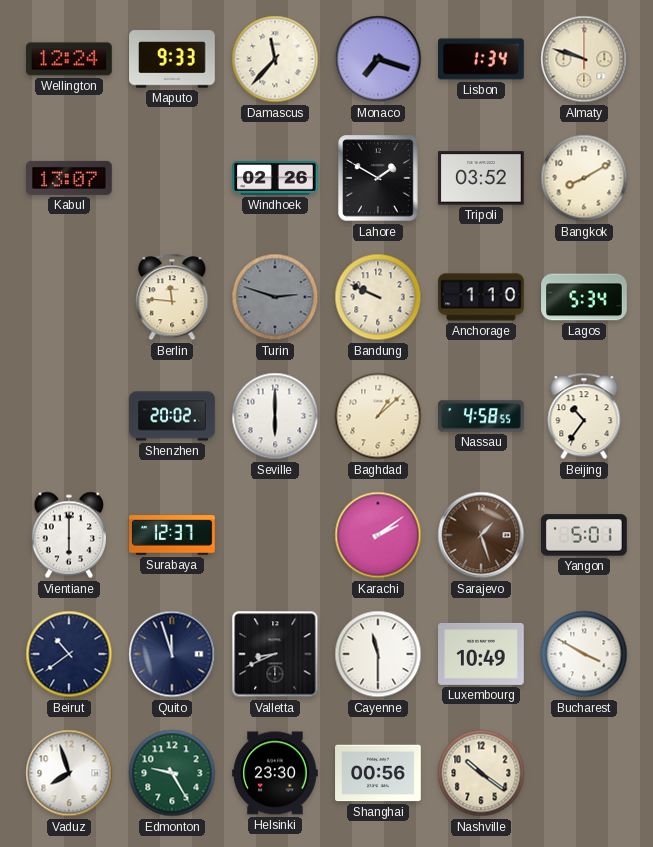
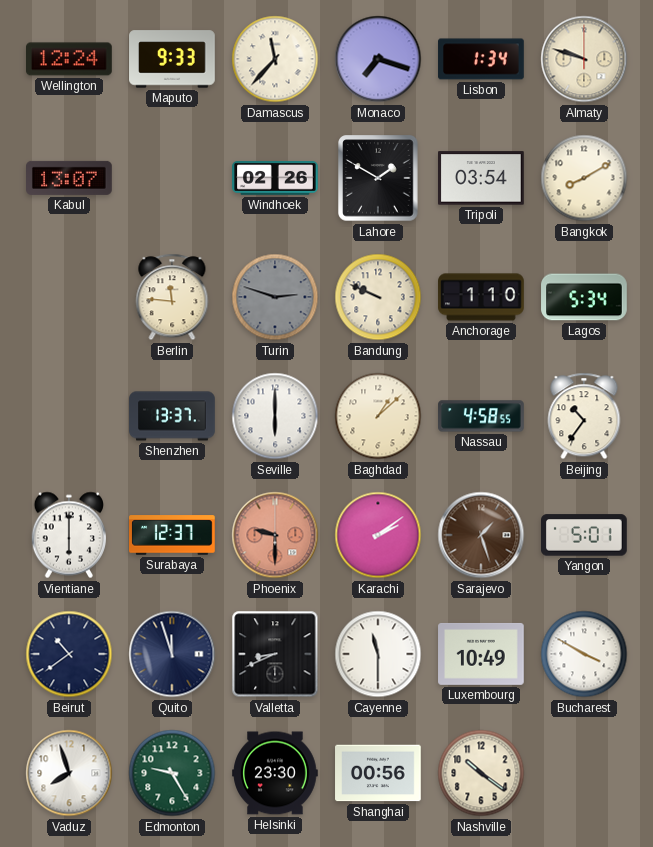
Tripoli: 03:52 -> 03:54
Shenzhen: 20:02 -> 13:37
Phoenix: none -> 9:30
